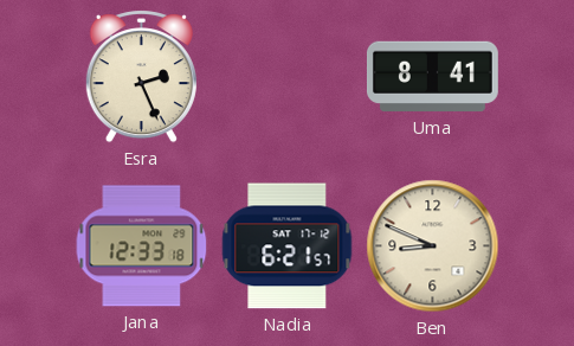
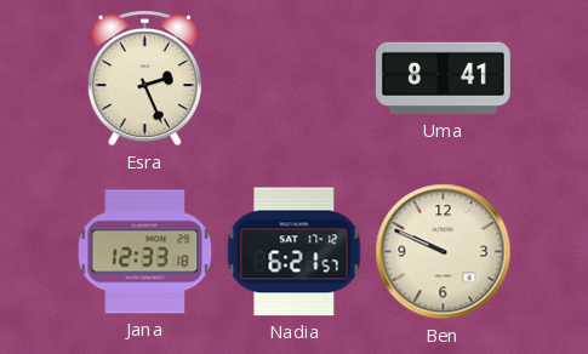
Ben: 8:49 -> 9:49
